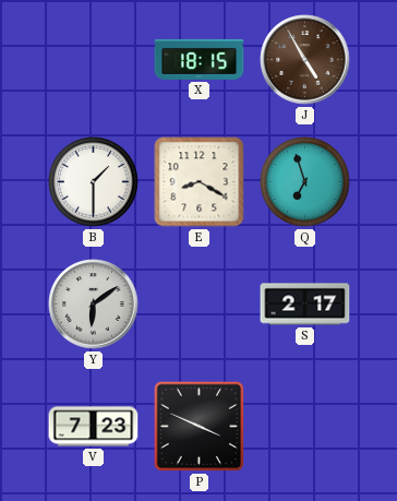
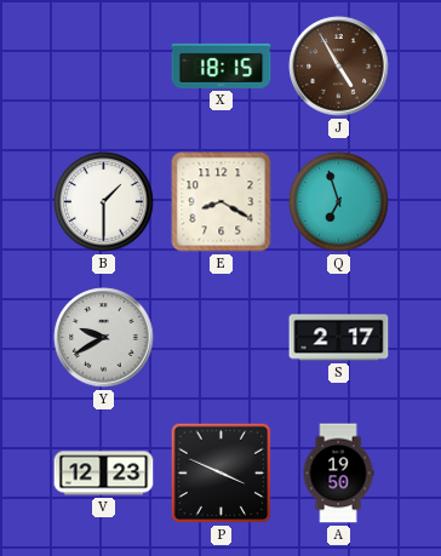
Y: 6:09 -> 9:40
V: 7:23 -> 12:23
A: none -> 19:50
